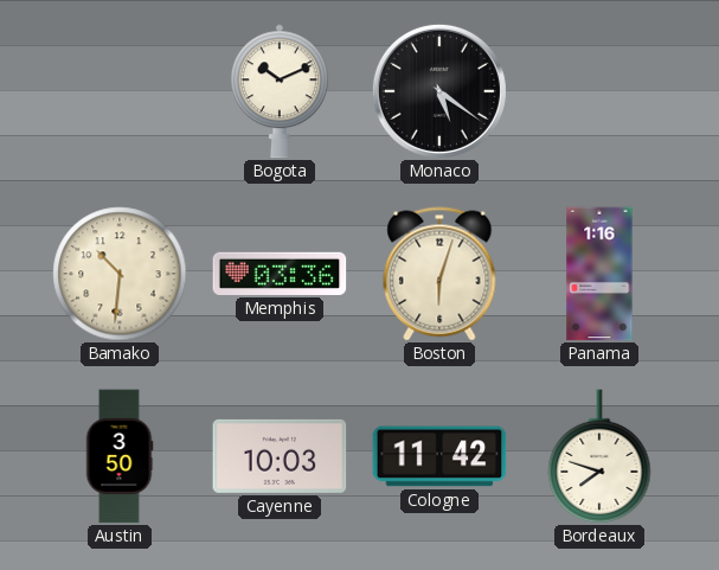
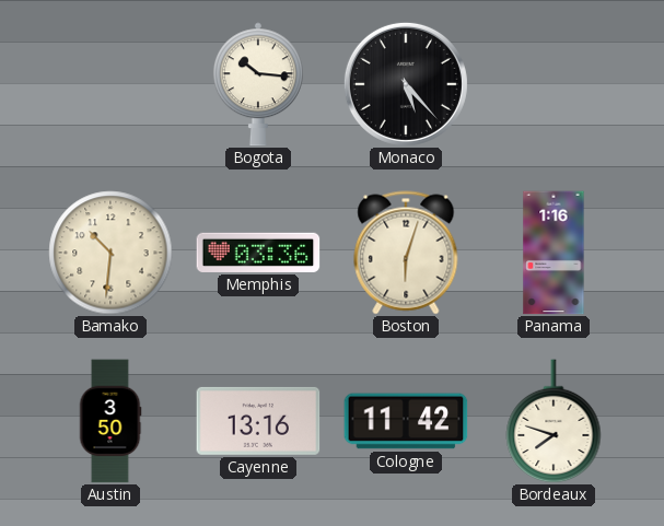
Bogota: 10:11 -> 10:16
Monaco: 5:21 -> 5:23
Cayenne: 10:03 -> 13:16
